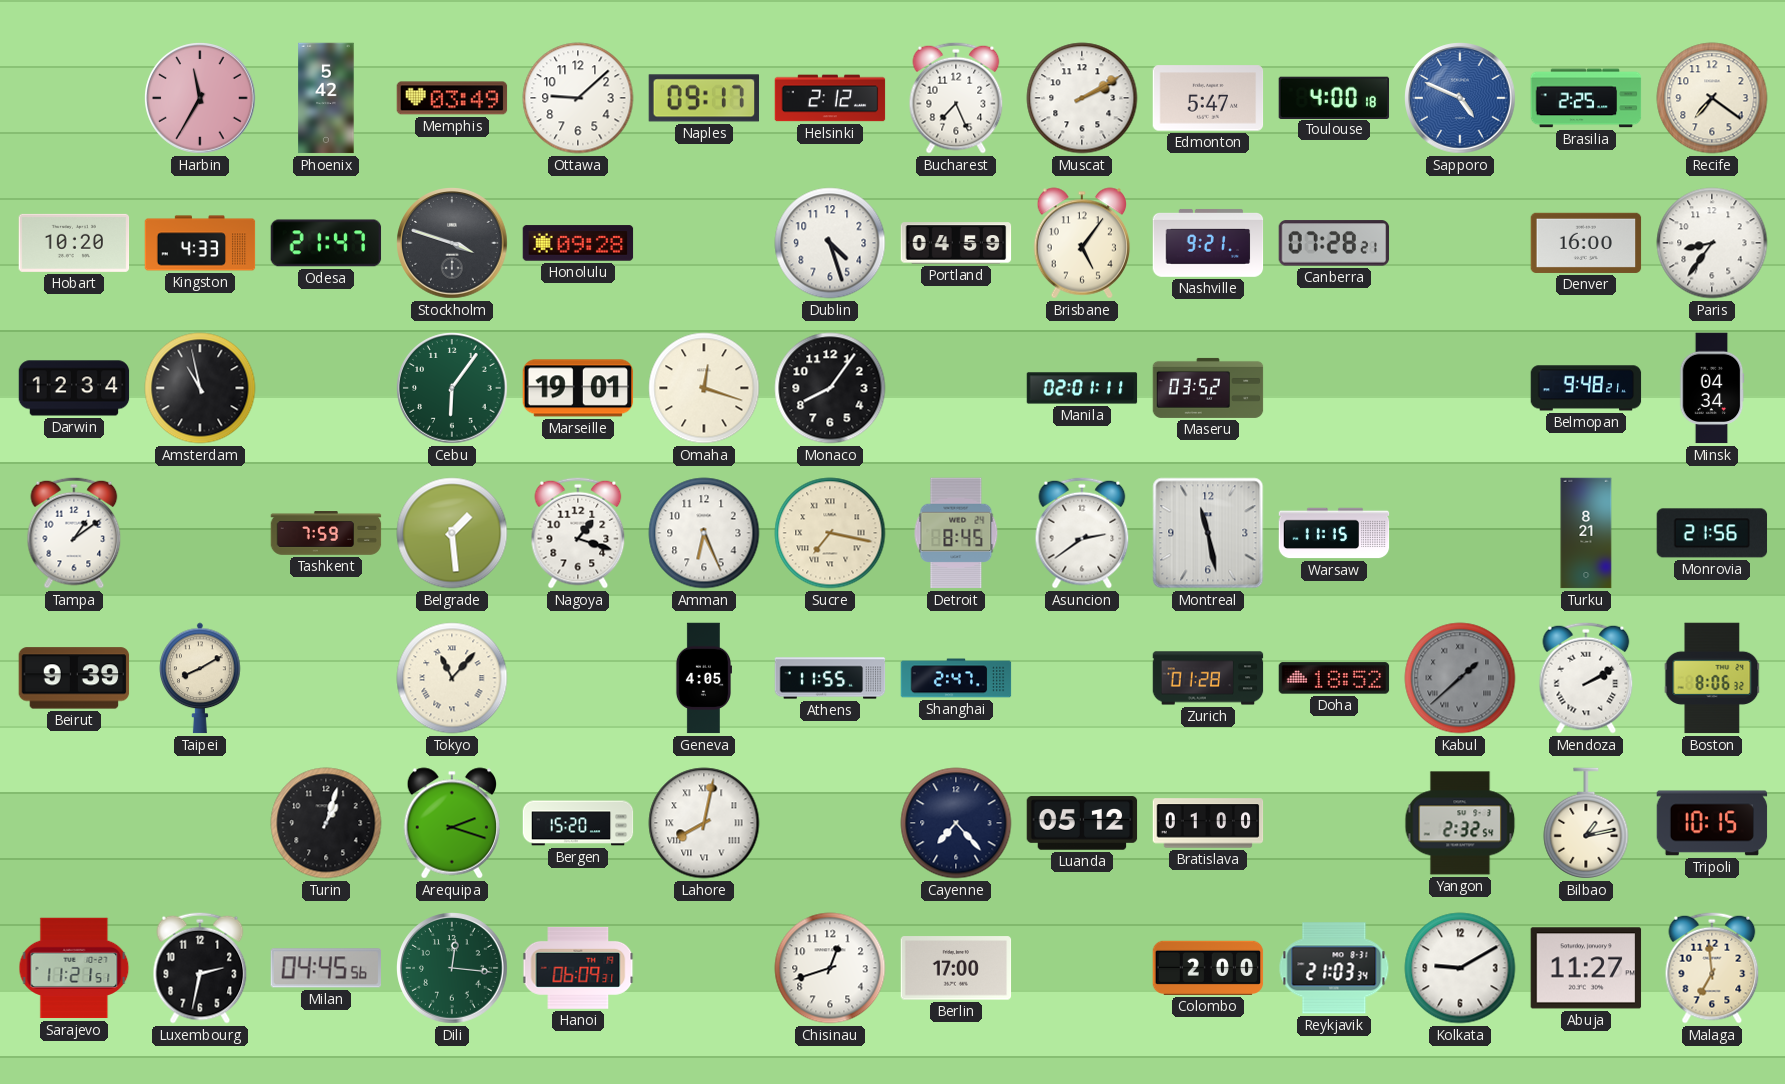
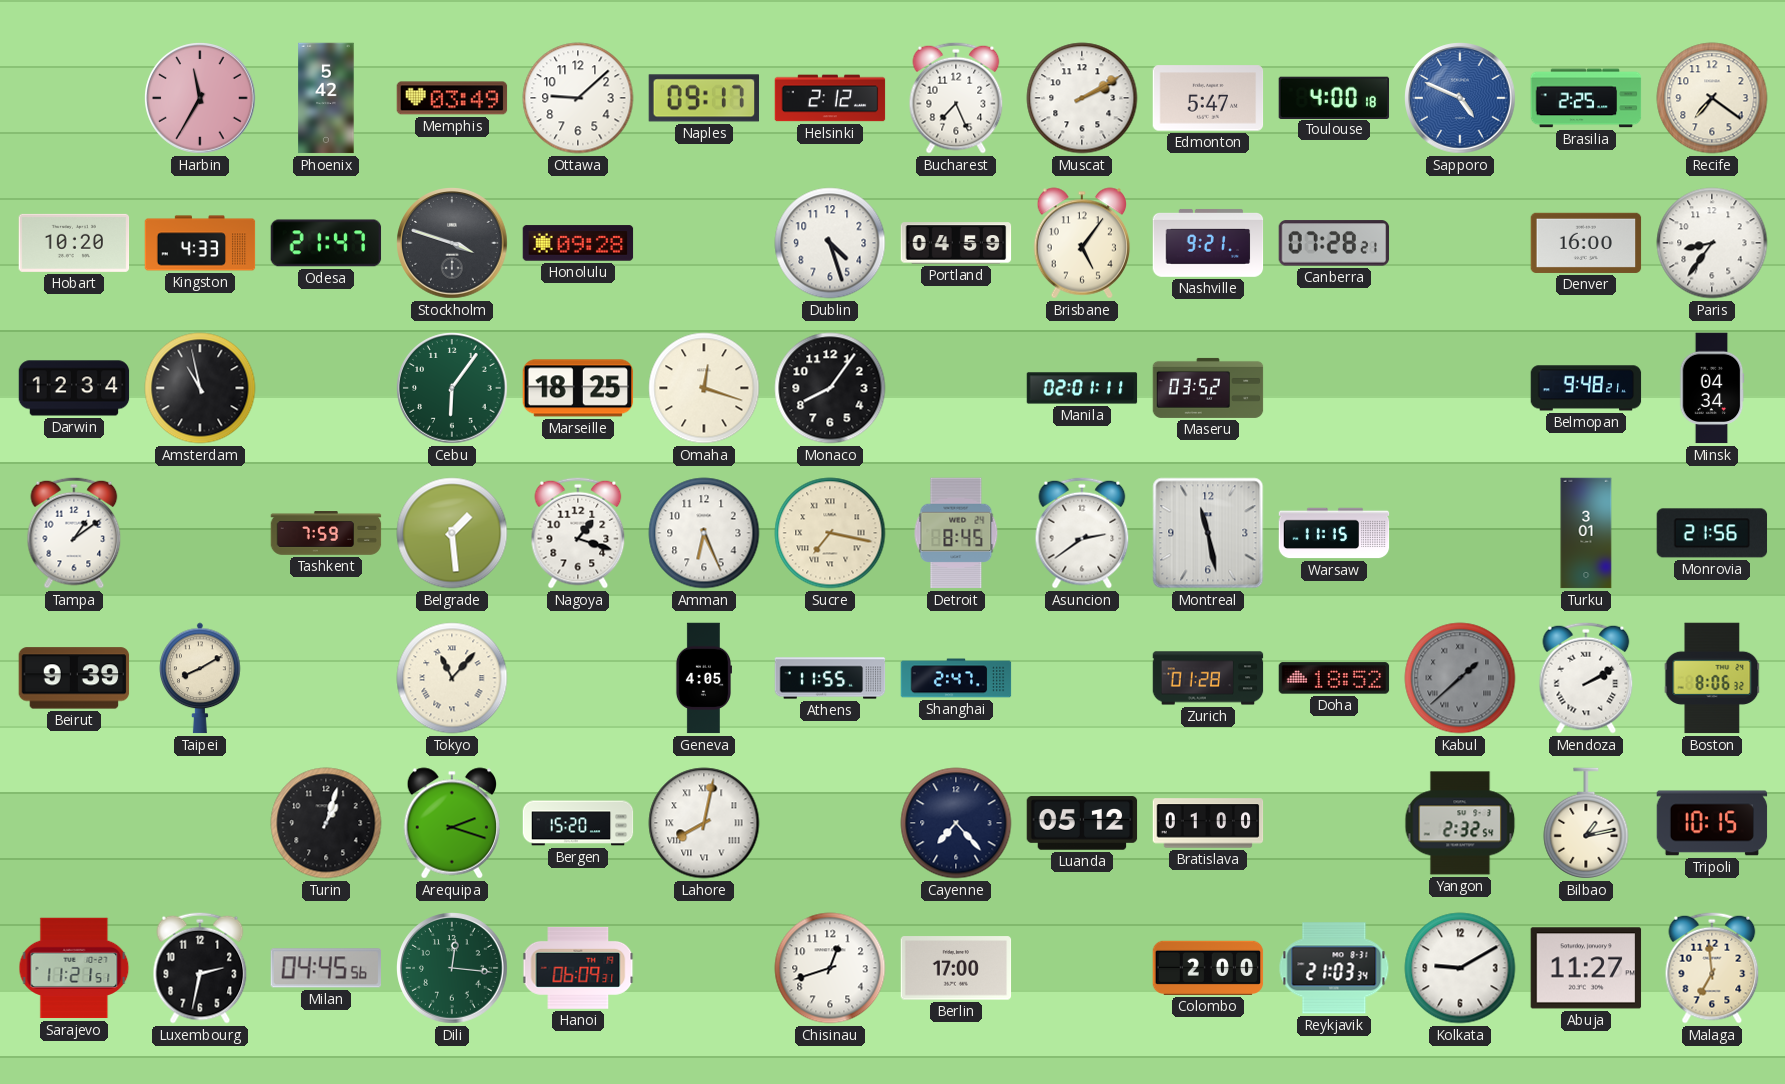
Marseille: 19:01 -> 18:25
Turku: 8:21 -> 3:01
